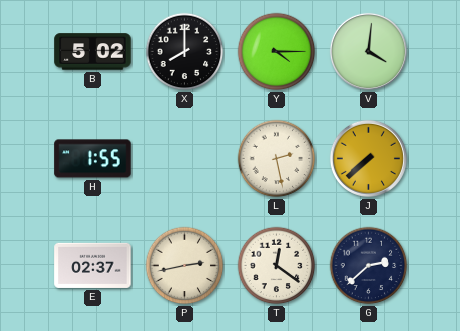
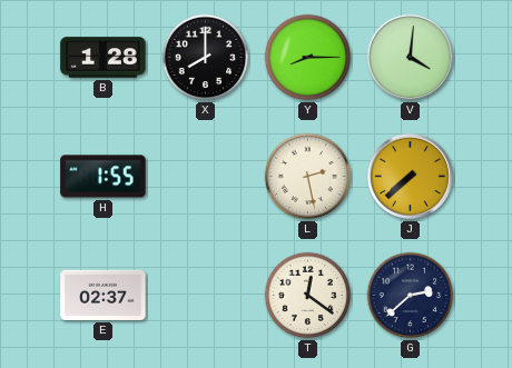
B: 5:02 -> 1:28
Y: 4:15 -> 8:15
P: 2:43 -> none
